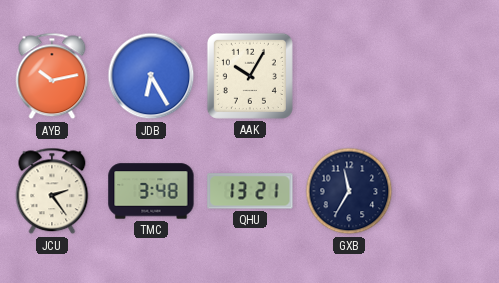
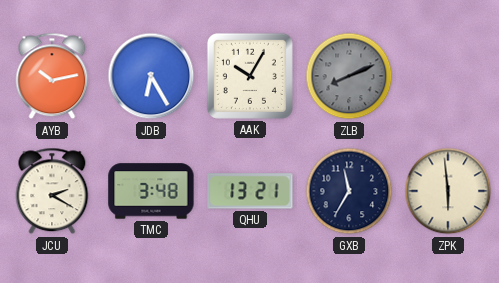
ZLB: none -> 8:11
JCU: 2:24 -> 2:20
ZPK: none -> 5:59
